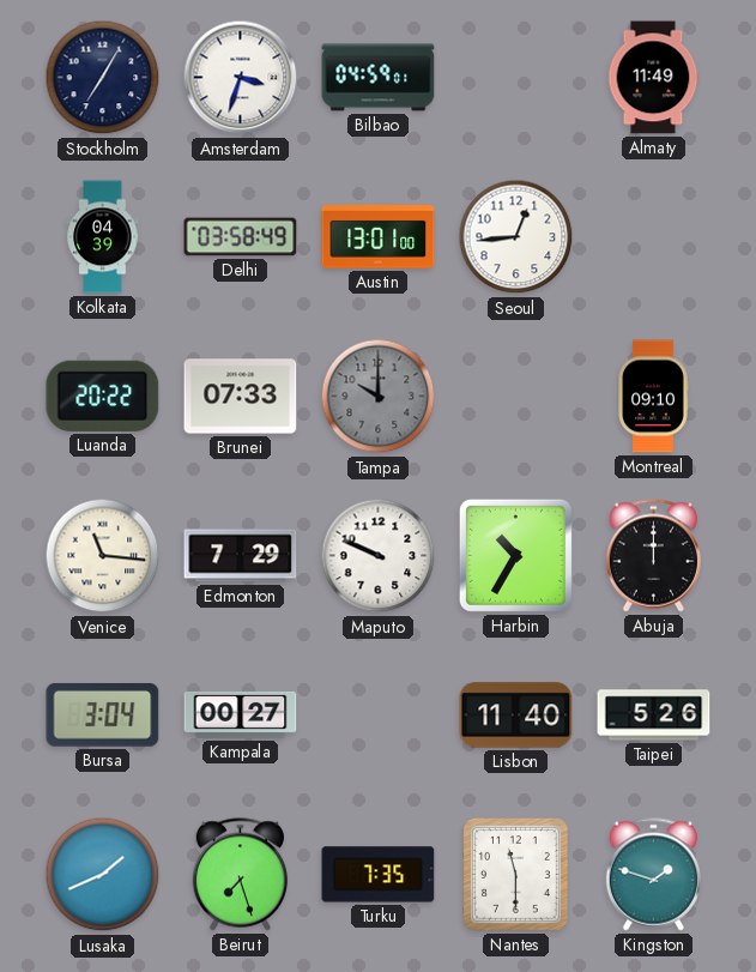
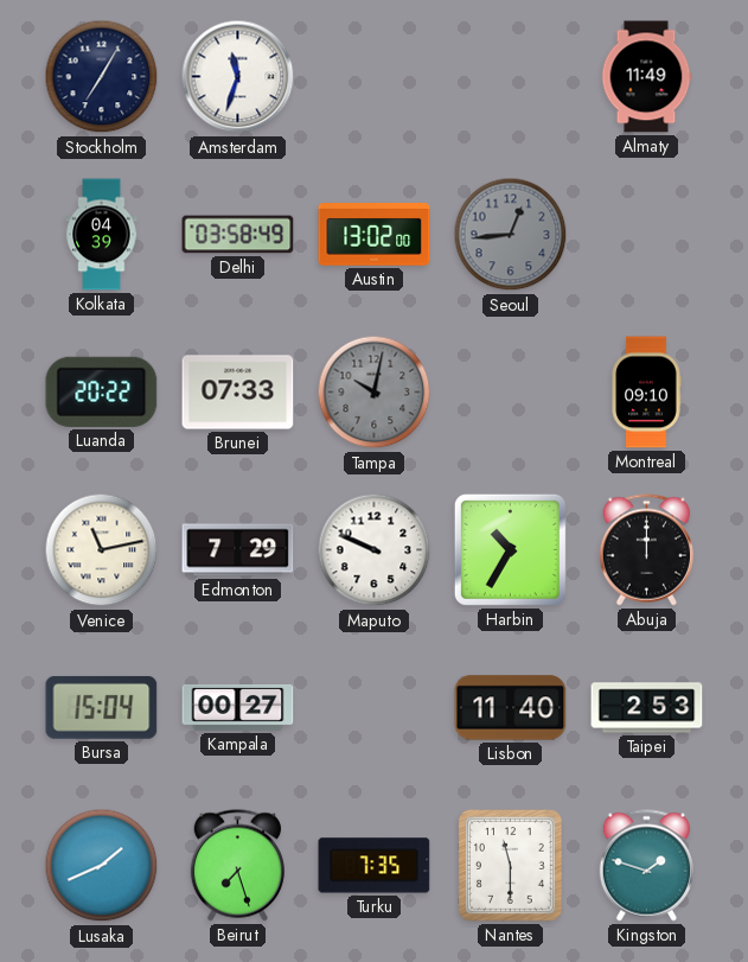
Amsterdam: 3:33 -> 11:33
Bilbao: 04:59 -> none
Austin: 13:01 -> 13:02
Seoul dial: white -> grey
Tampa: 10:00 -> 10:02
Venice: 11:16 -> 11:13
Bursa: 3:04 -> 15:04
Taipei: 5:26 -> 2:53
